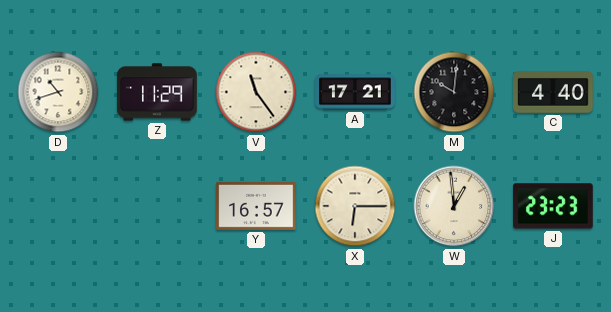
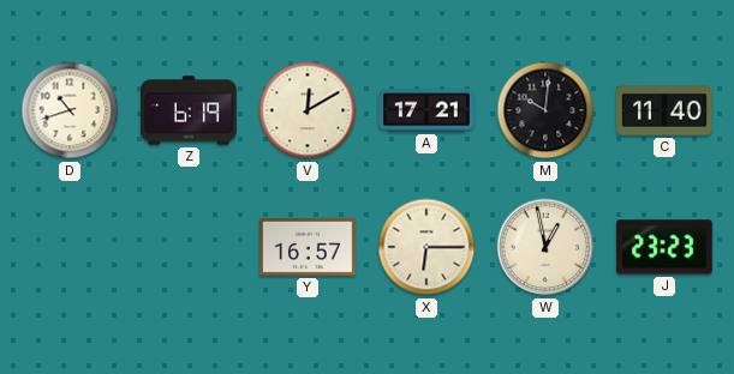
Z: 11:29 -> 6:19
V: 11:24 -> 12:10
C: 4:40 -> 11:40
W: 12:59 -> 12:58
